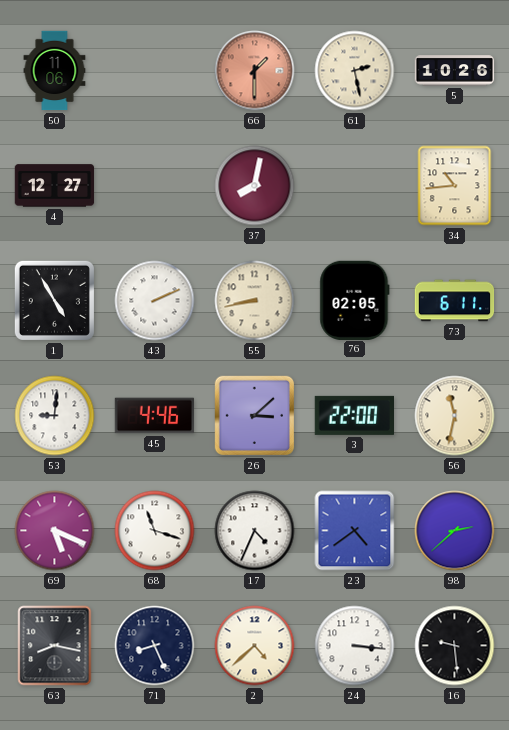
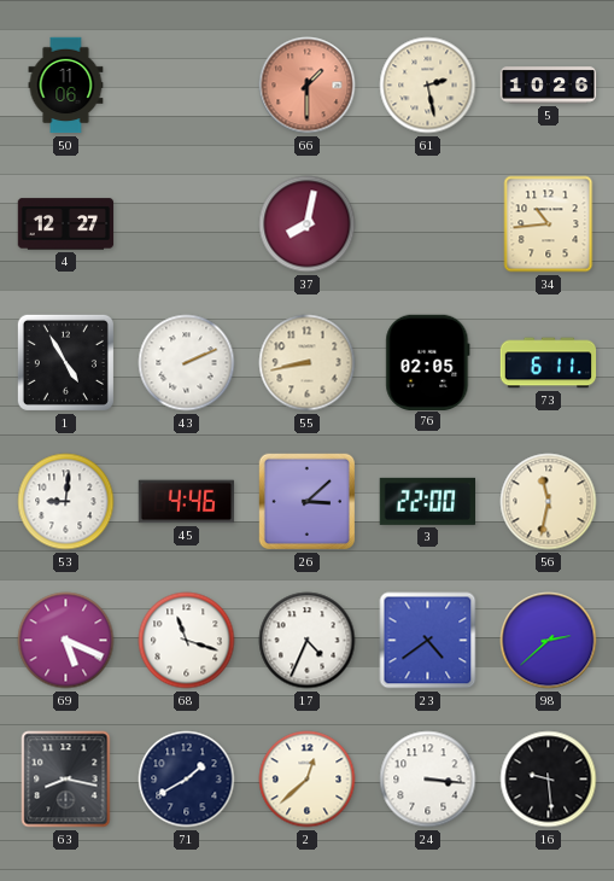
71: 8:26 -> 1:40
2: 4:38 -> 12:38
